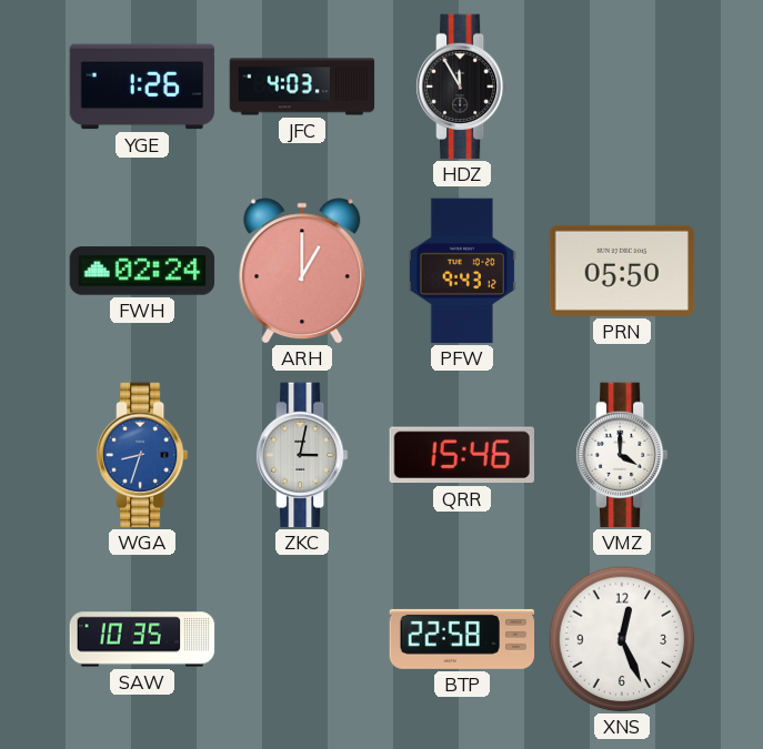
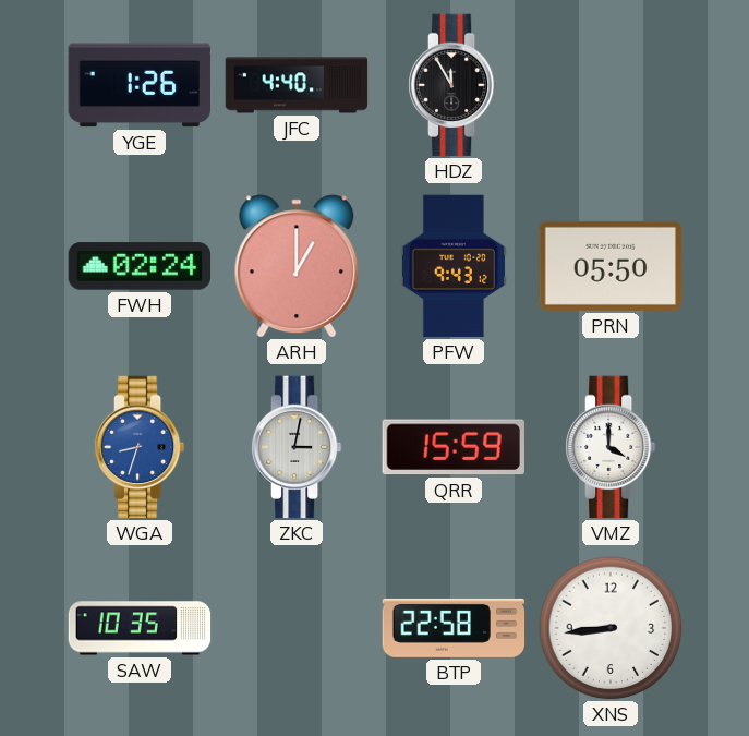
JFC: 4:03 -> 4:40
QRR: 15:46 -> 15:59
XNS: 12:26 -> 8:44
